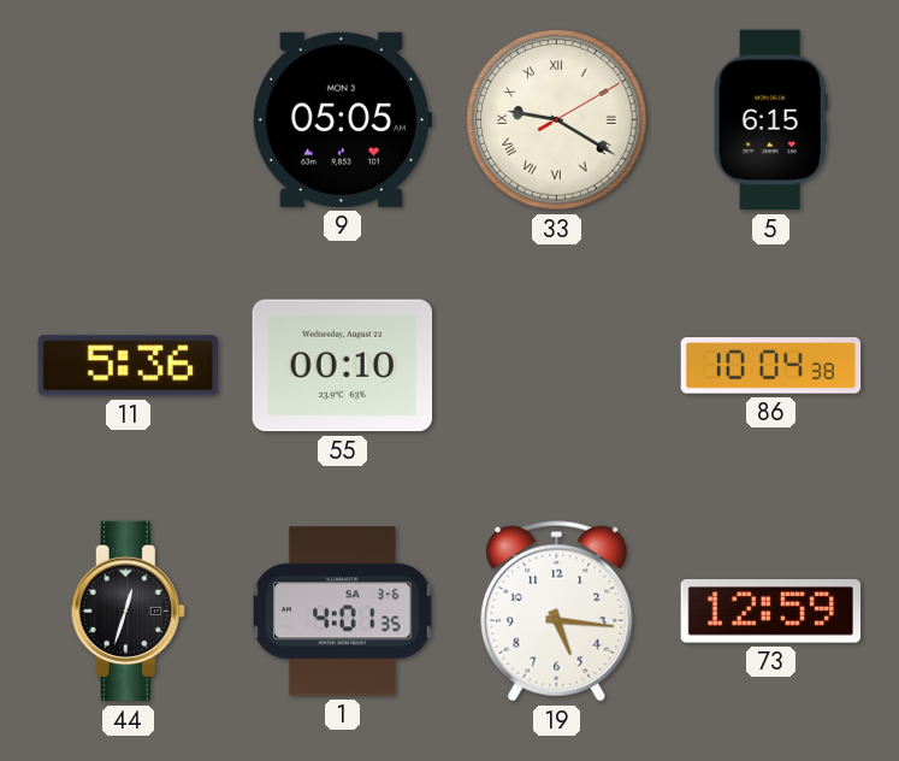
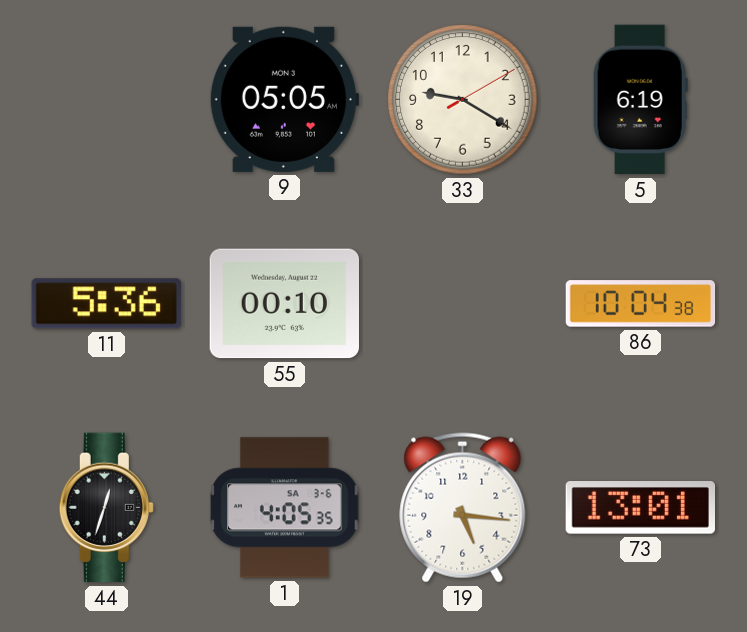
33 numerals: Roman -> Arabic
5: 6:15 -> 6:19
1: 4:01 -> 4:05
73: 12:59 -> 13:01
